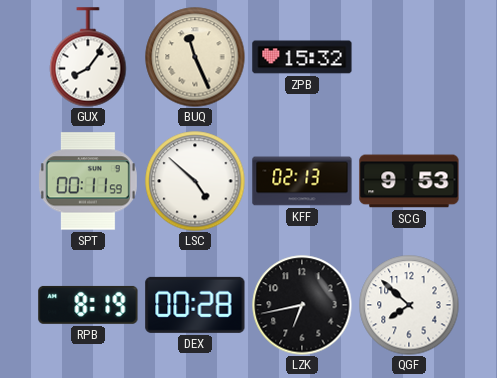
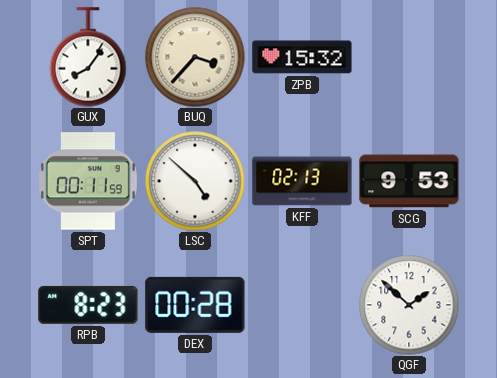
BUQ: 11:26 -> 3:37
RPB: 8:19 -> 8:23
LZK: 6:43 -> none
QGF: 7:52 -> 1:52
